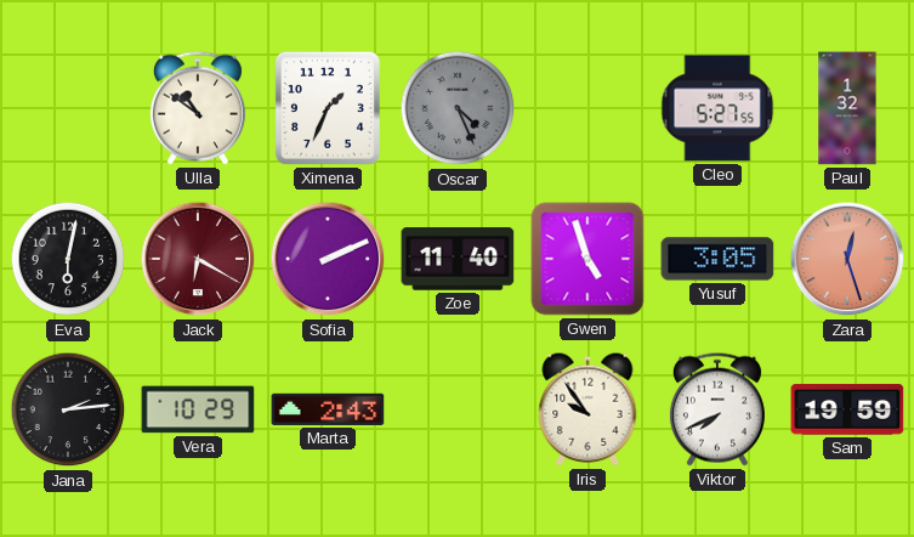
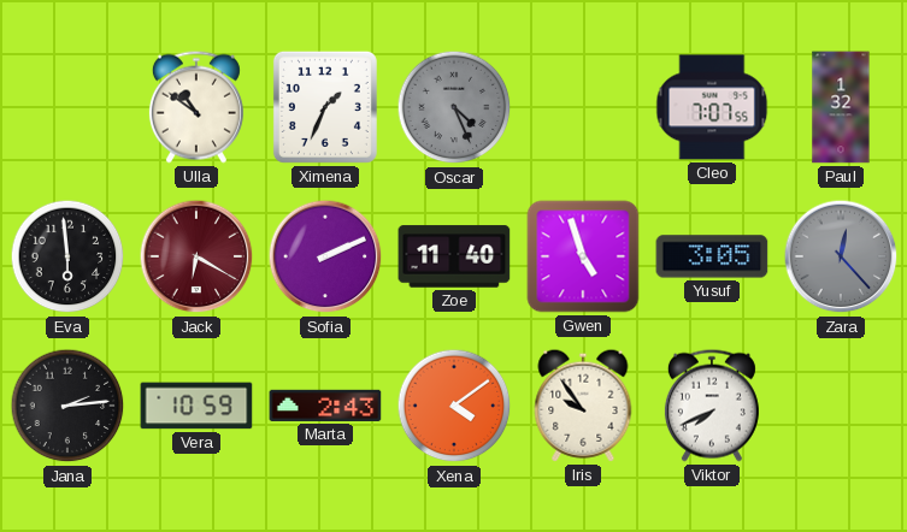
Cleo: 5:27 -> 7:07
Eva: 6:02 -> 5:59
Zara: 12:27 -> 12:23
Zara dial: salmon -> grey
Vera: 10:29 -> 10:59
Xena: none -> 4:09
Sam: 19:59 -> none
